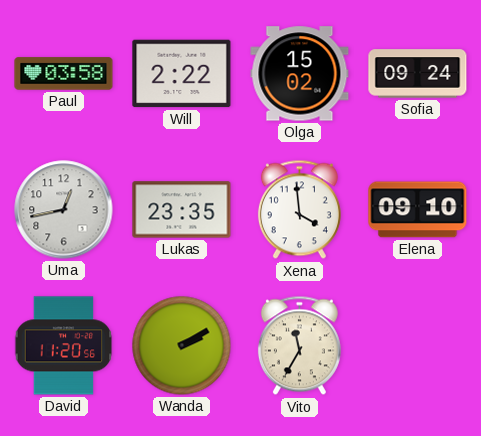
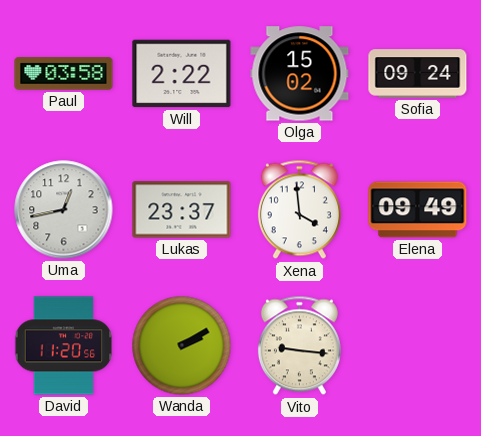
Lukas: 23:35 -> 23:37
Elena: 09:10 -> 09:49
Vito: 11:35 -> 9:16
